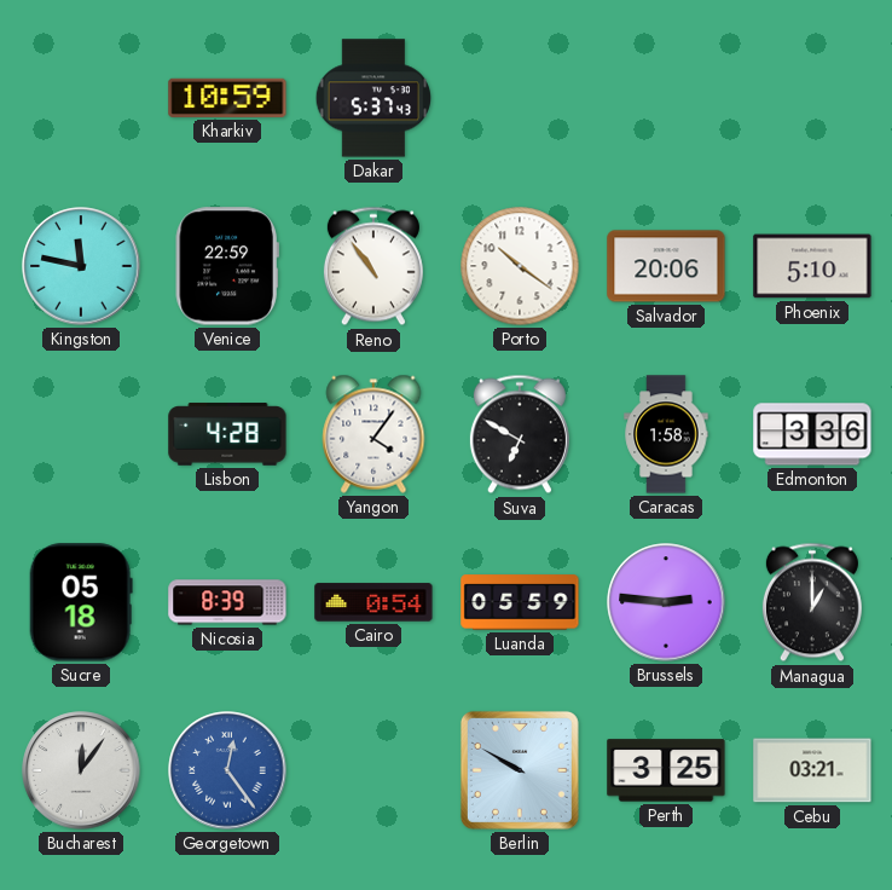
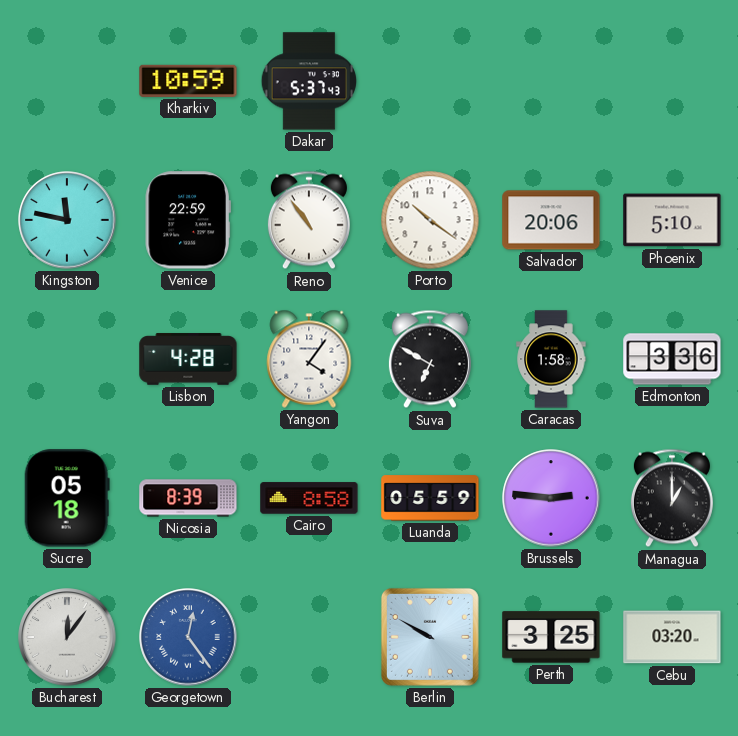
Cairo: 0:54 -> 8:58
Cebu: 03:21 -> 03:20
